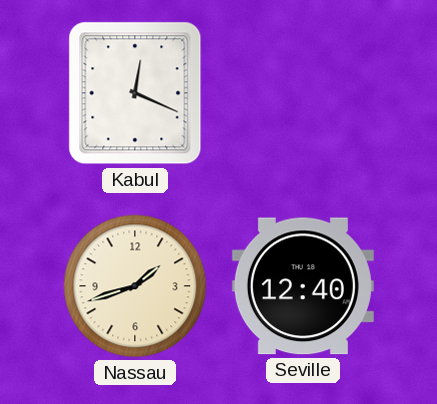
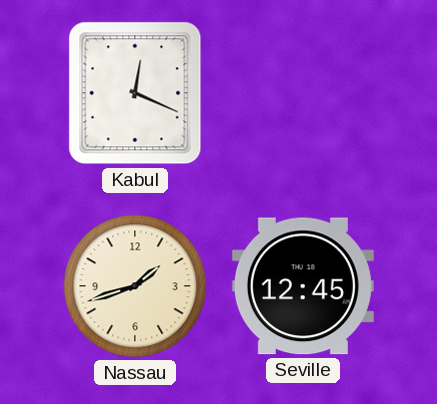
Seville: 12:40 -> 12:45
